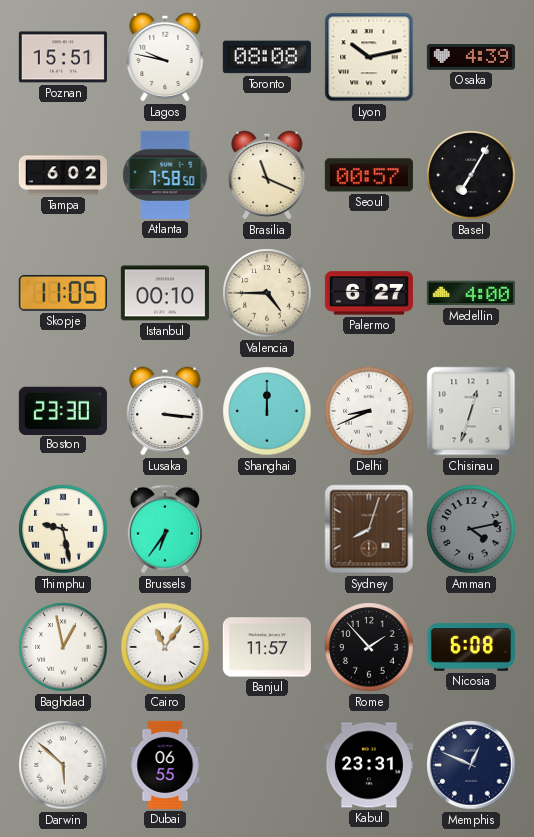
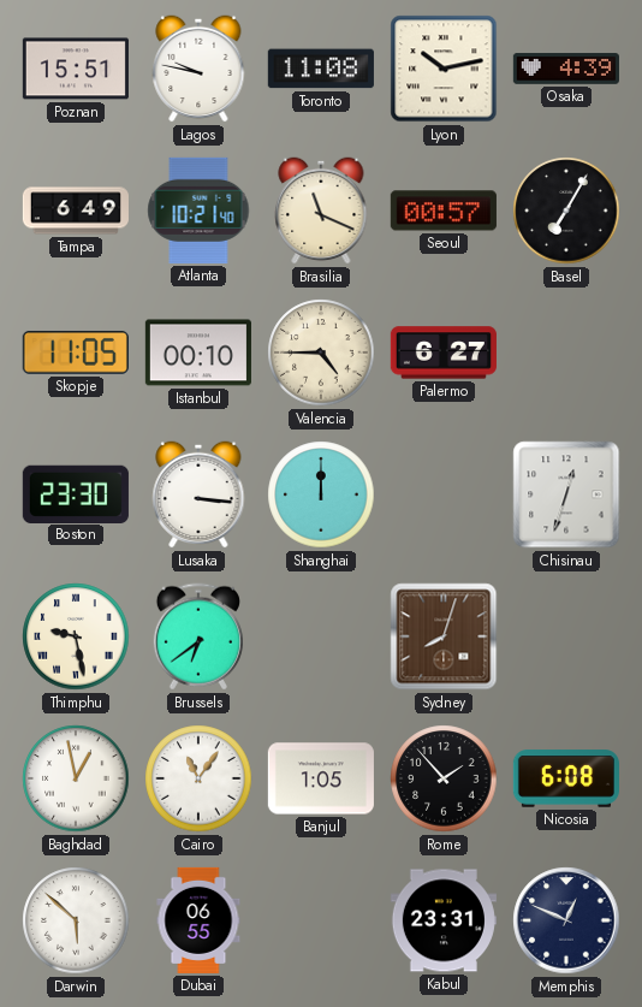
Toronto: 08:08 -> 11:08
Tampa: 6:02 -> 6:49
Atlanta: 7:58 -> 10:21
Medellin: 4:00 -> none
Delhi: 8:41 -> none
Brussels: 6:36 -> 6:39
Amman: 4:13 -> none
Banjul: 11:57 -> 1:05
